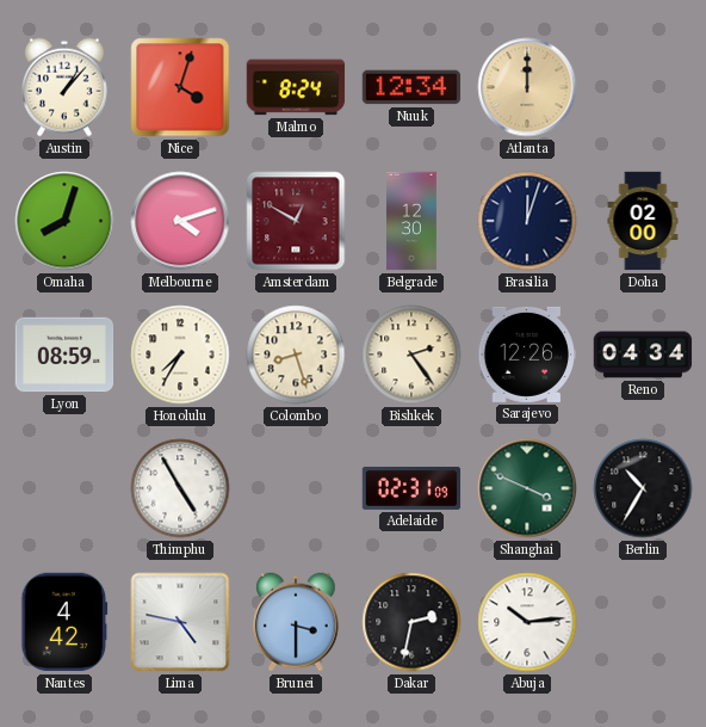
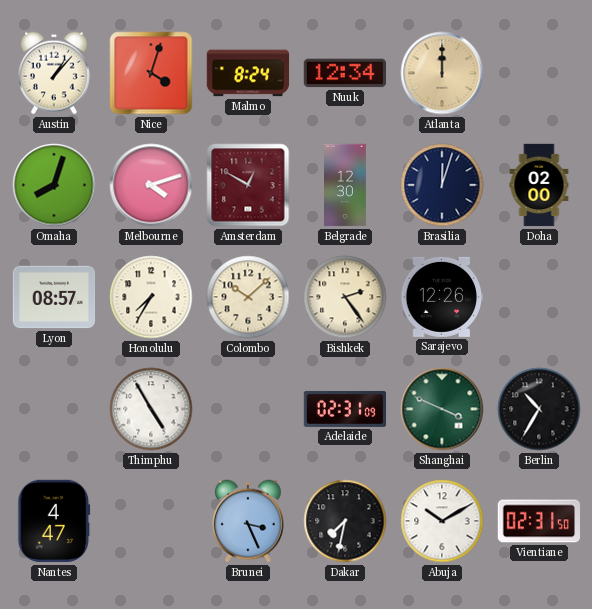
Lyon: 08:59 -> 08:57
Colombo: 8:27 -> 10:08
Reno: 04:34 -> none
Nantes: 4:42 -> 4:47
Lima: 4:47 -> none
Brunei: 3:30 -> 3:26
Dakar: 2:32 -> 7:32
Abuja: 10:14 -> 10:10
Vientiane: none -> 02:31
